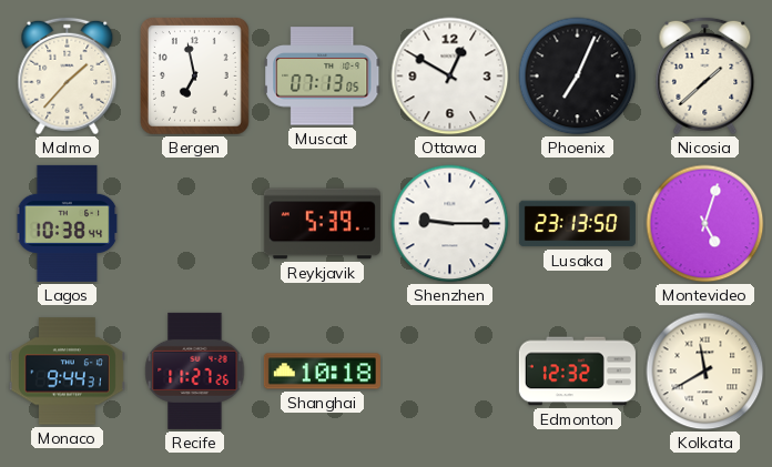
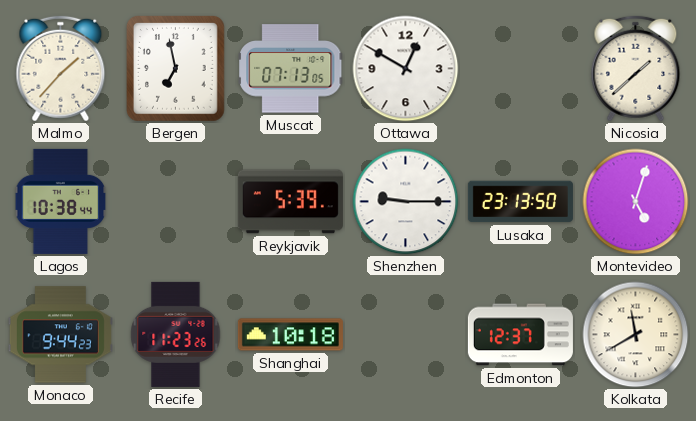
Phoenix: 7:04 -> none
Monaco: 9:44:31 -> 9:44:23
Recife: 11:27 -> 11:23
Edmonton: 12:32 -> 12:37
